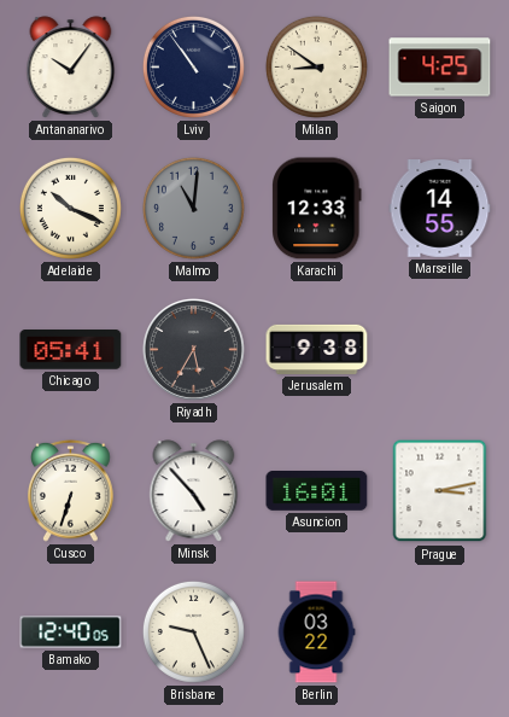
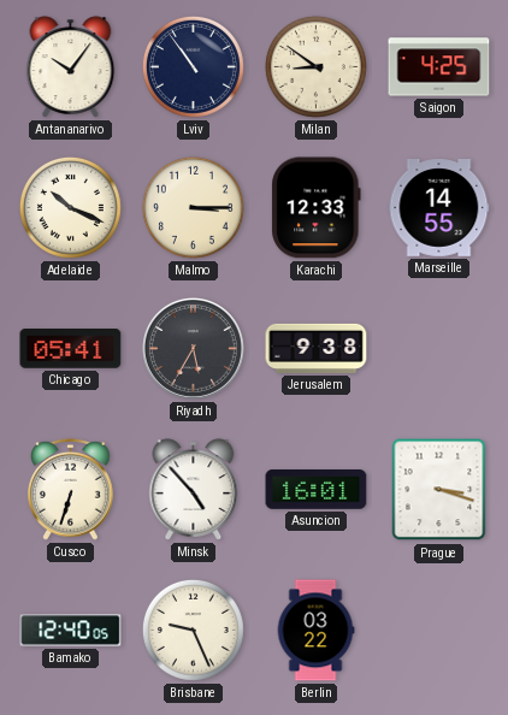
Malmo: 11:01 -> 3:15
Malmo dial: grey -> cream
Prague: 3:13 -> 3:18
